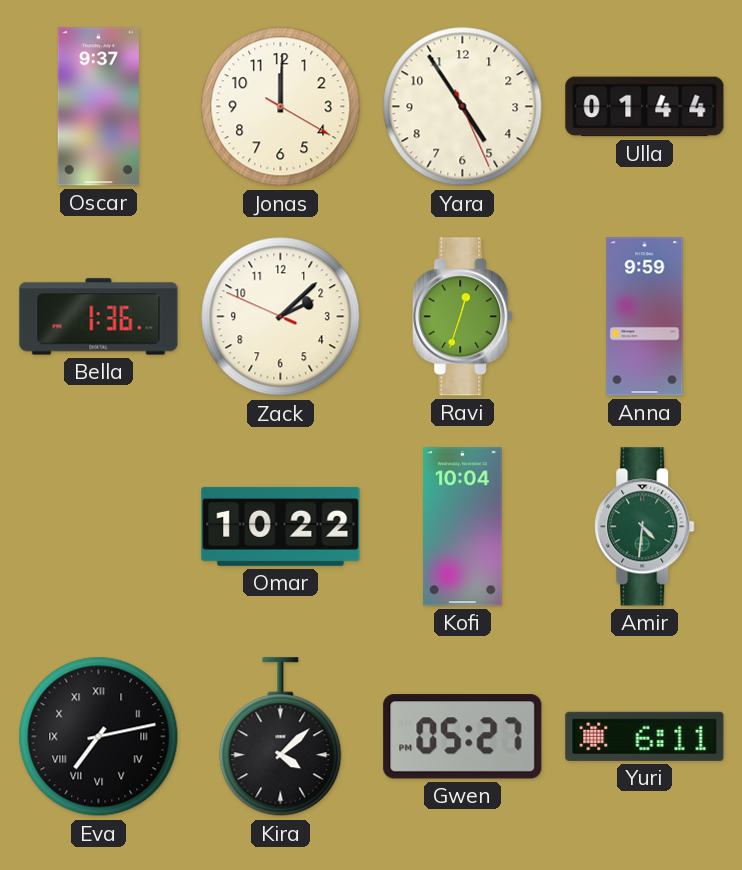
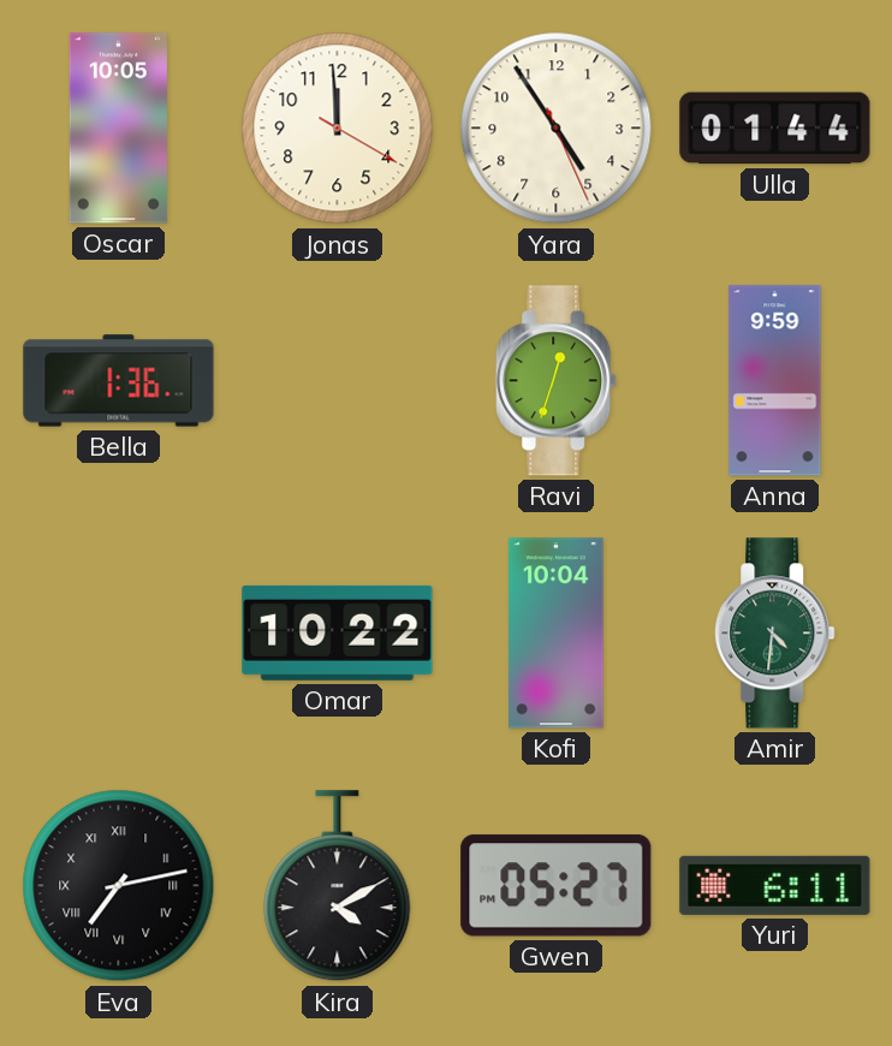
Oscar: 9:37 -> 10:05
Jonas: 12:00 -> 11:59
Zack: 2:07 -> none
Kira: 4:08 -> 4:10
